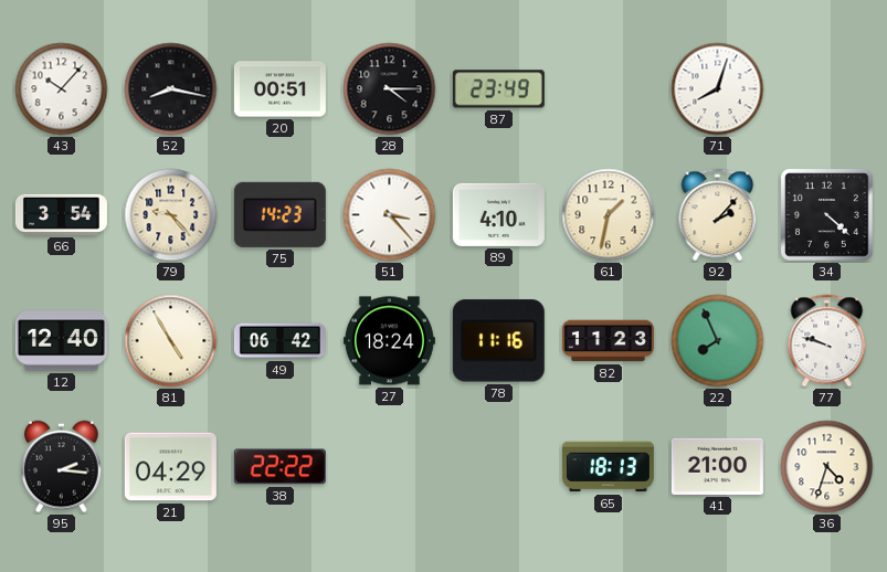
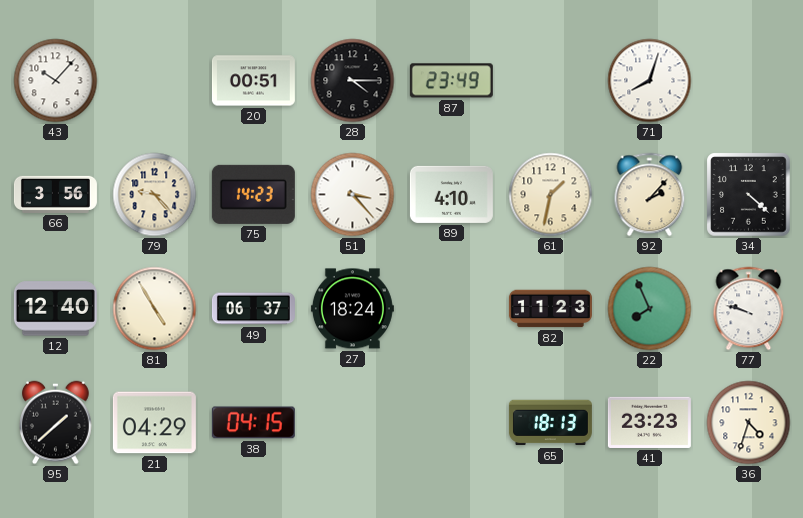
52: 8:17 -> none
66: 3:54 -> 3:56
49: 06:42 -> 06:37
78: 11:16 -> none
95: 2:16 -> 1:38
38: 22:22 -> 04:15
41: 21:00 -> 23:23
